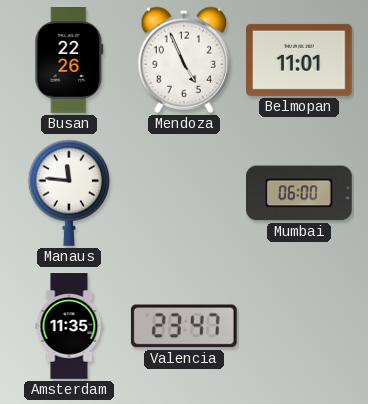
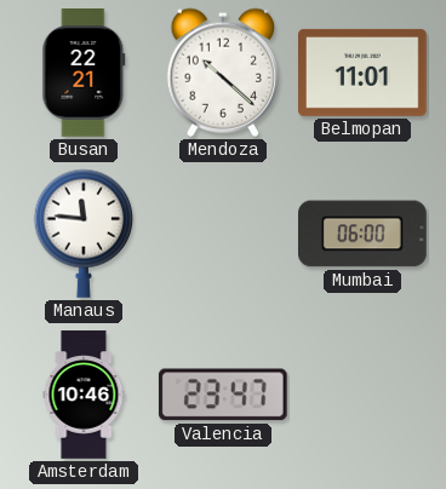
Busan: 22:26 -> 22:21
Mendoza: 4:56 -> 10:22
Amsterdam: 11:35 -> 10:46
